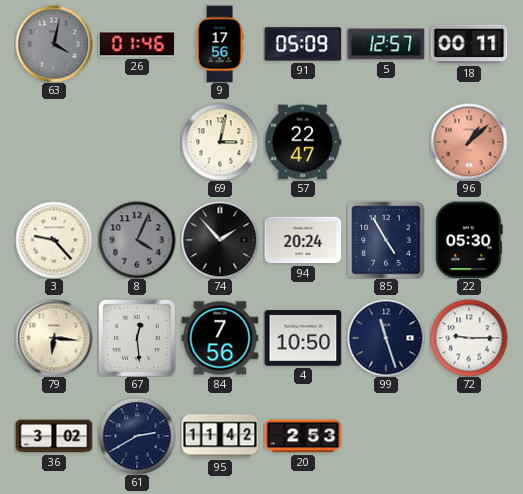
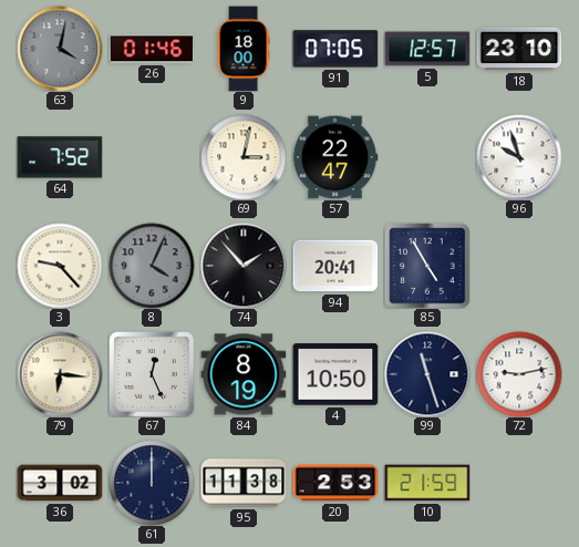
9: 17:56 -> 18:00
91: 05:09 -> 07:05
18: 00:11 -> 23:10
64: none -> 7:52
96: 1:08 -> 9:57
96 dial: salmon -> white
94: 20:24 -> 20:41
22: 05:30 -> none
67: 12:29 -> 12:26
84: 7:56 -> 8:19
72: 9:15 -> 9:13
61: 2:40 -> 12:00
95: 11:42 -> 11:38
10: none -> 21:59
